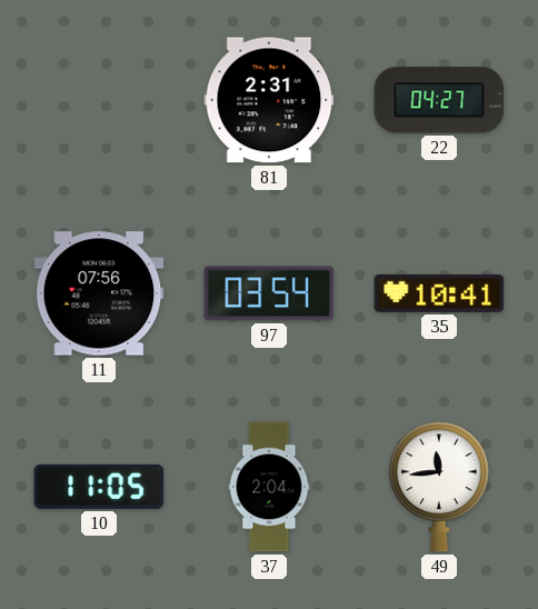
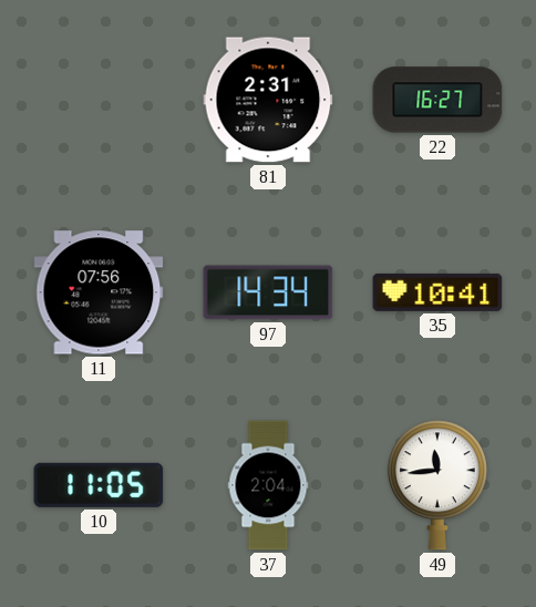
22: 04:27 -> 16:27
97: 03:54 -> 14:34
